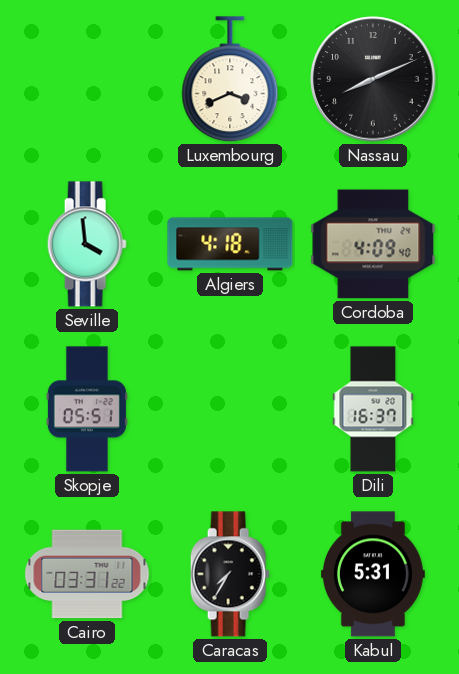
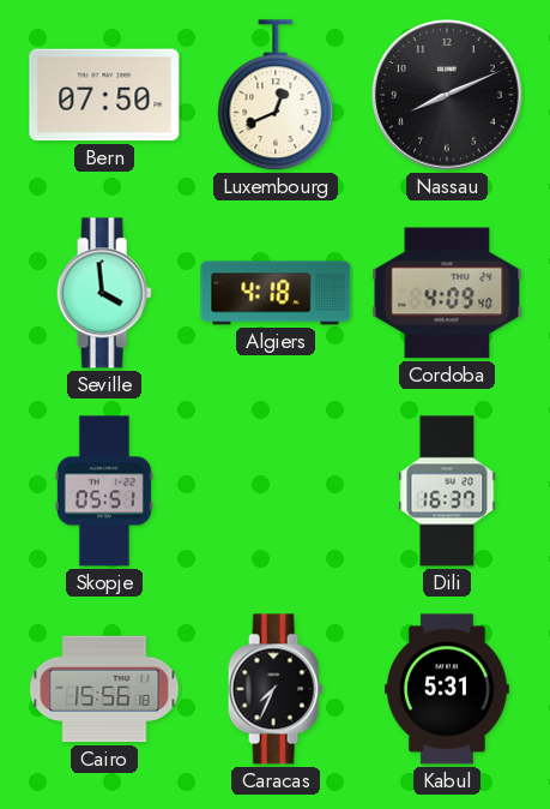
Bern: none -> 07:50
Luxembourg: 3:41 -> 12:41
Cairo: 03:31 -> 15:56
Caracas: 7:35 -> 7:34
